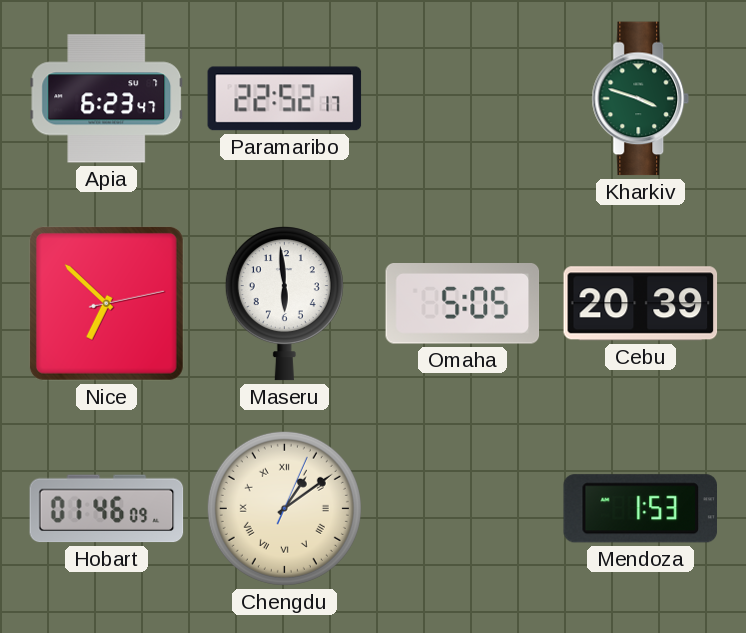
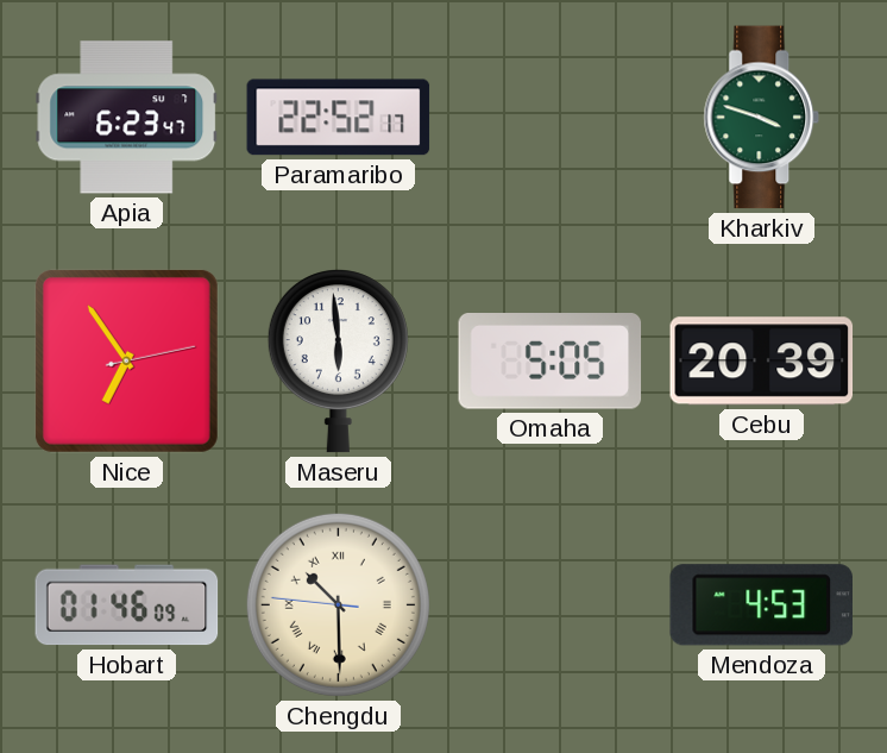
Nice: 6:52 -> 6:54
Chengdu: 1:09 -> 10:29
Mendoza: 1:53 -> 4:53
